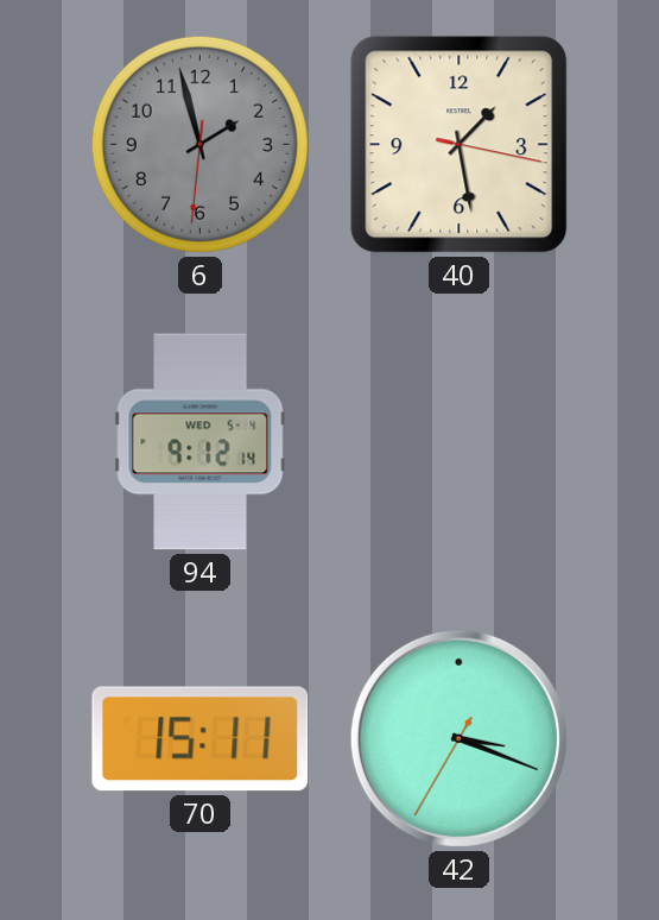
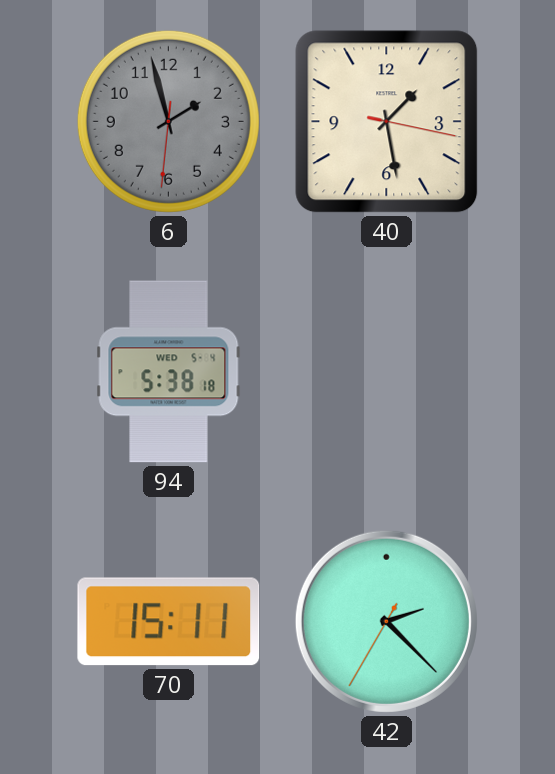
94: 9:12 -> 5:38
42: 3:18 -> 2:22
